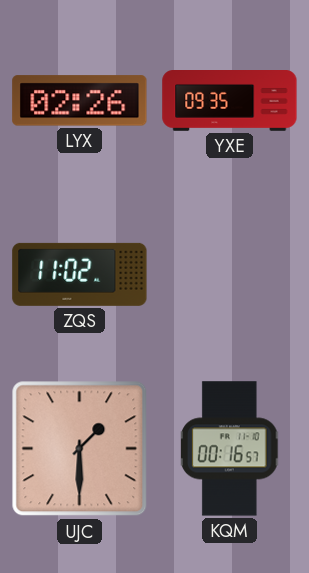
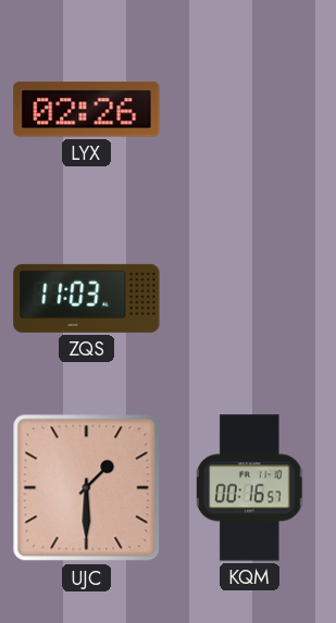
YXE: 09:35 -> none
ZQS: 11:02 -> 11:03
